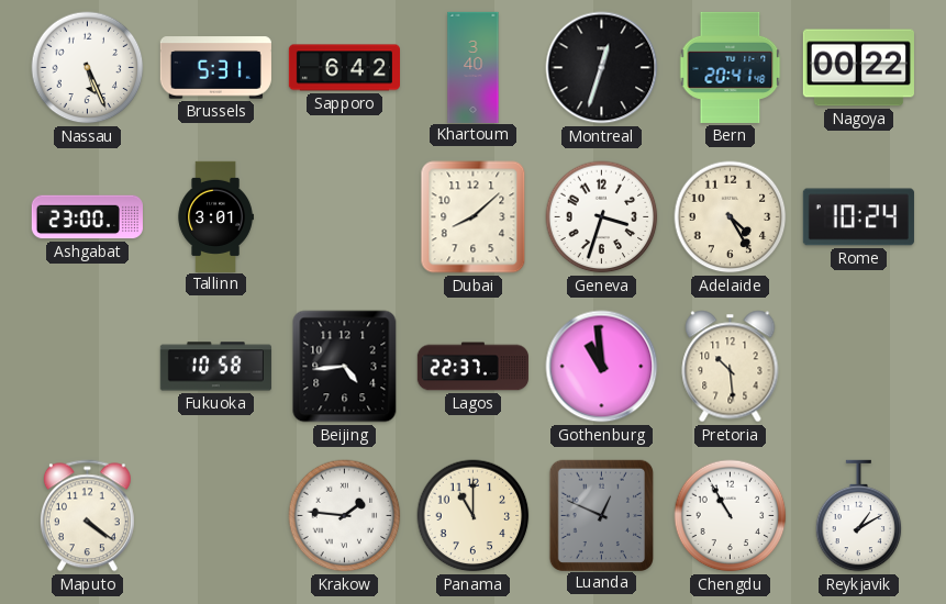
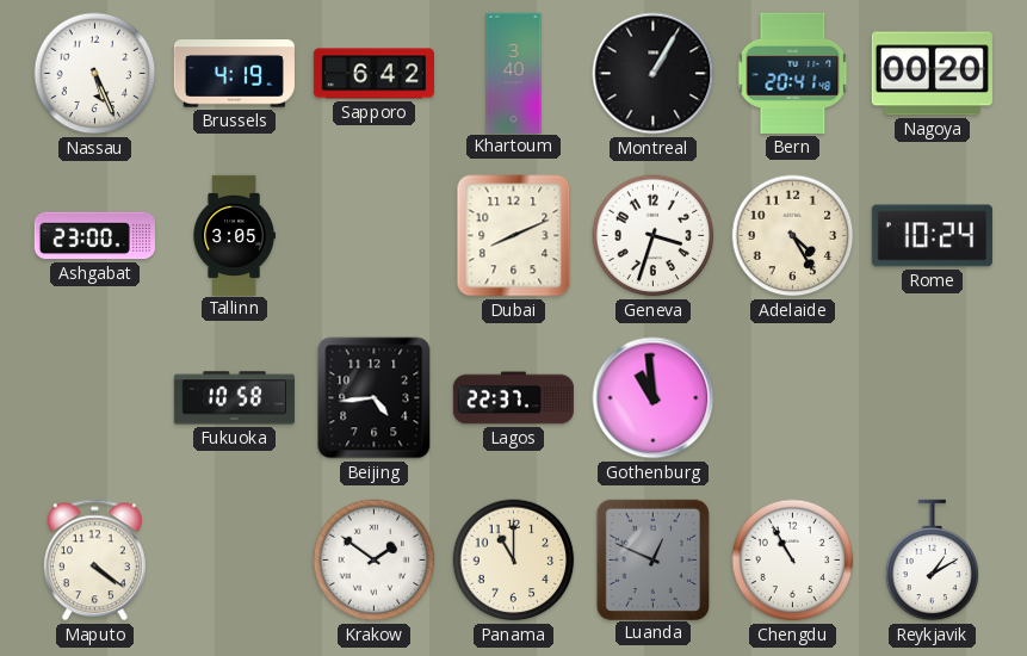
Brussels: 5:31 -> 4:19
Montreal: 12:33 -> 1:05
Nagoya: 00:22 -> 00:20
Tallinn: 3:01 -> 3:05
Dubai: 8:08 -> 8:11
Pretoria: 10:29 -> none
Krakow: 1:46 -> 1:51
